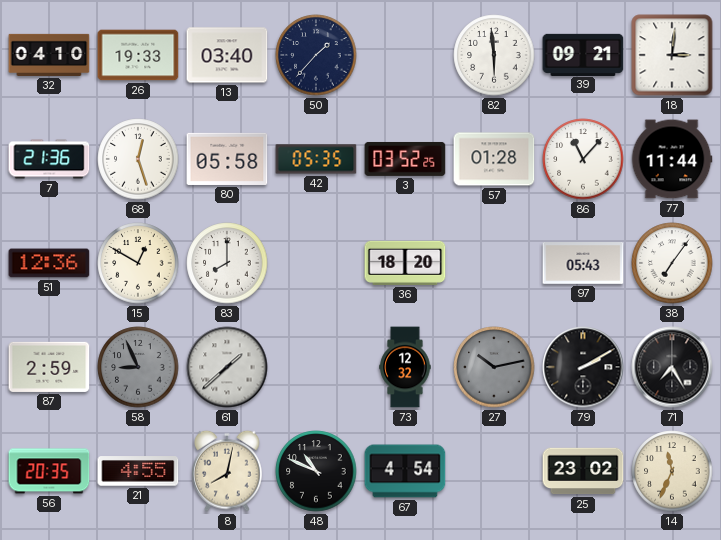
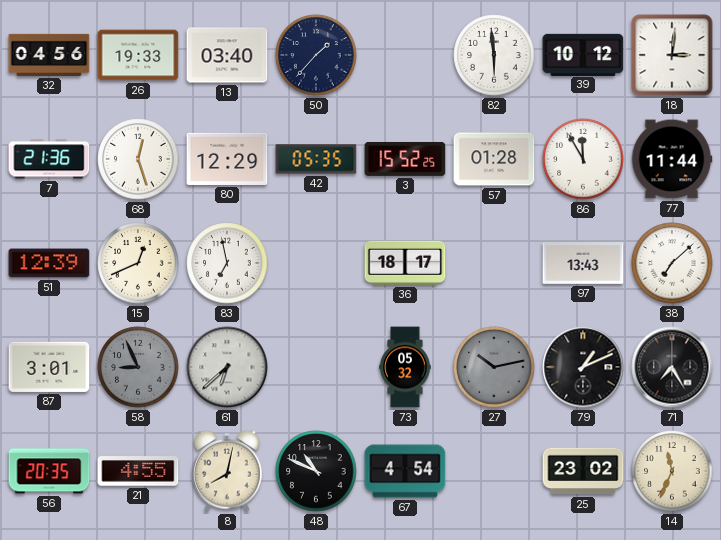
32: 04:10 -> 04:56
39: 09:21 -> 10:12
80: 05:58 -> 12:29
3: 03:52 -> 15:52
86: 11:07 -> 11:55
51: 12:36 -> 12:39
15: 12:50 -> 12:41
83: 8:00 -> 6:58
36: 18:20 -> 18:17
97: 05:43 -> 13:43
38: 7:06 -> 7:08
87: 2:59 -> 3:01
61: 1:38 -> 6:38
73: 12:32 -> 05:32
79: 2:10 -> 1:11
